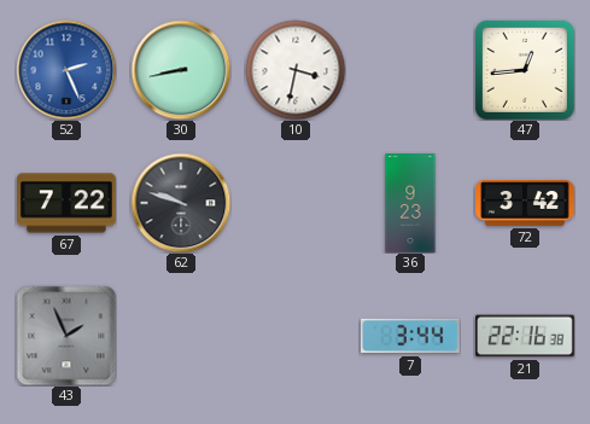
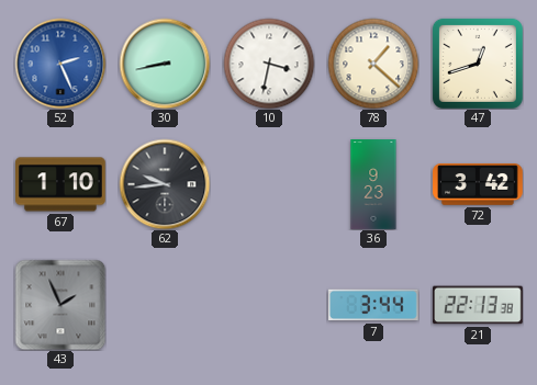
78: none -> 1:22
47: 12:44 -> 12:42
67: 7:22 -> 1:10
62: 9:48 -> 9:44
21: 22:16 -> 22:13
